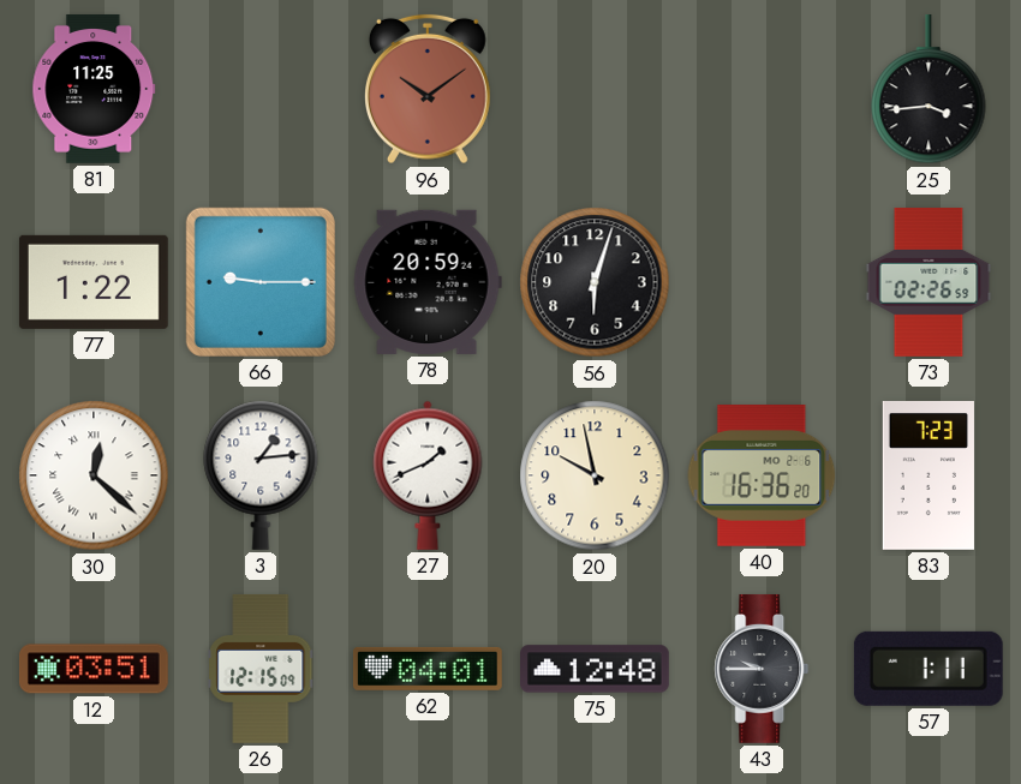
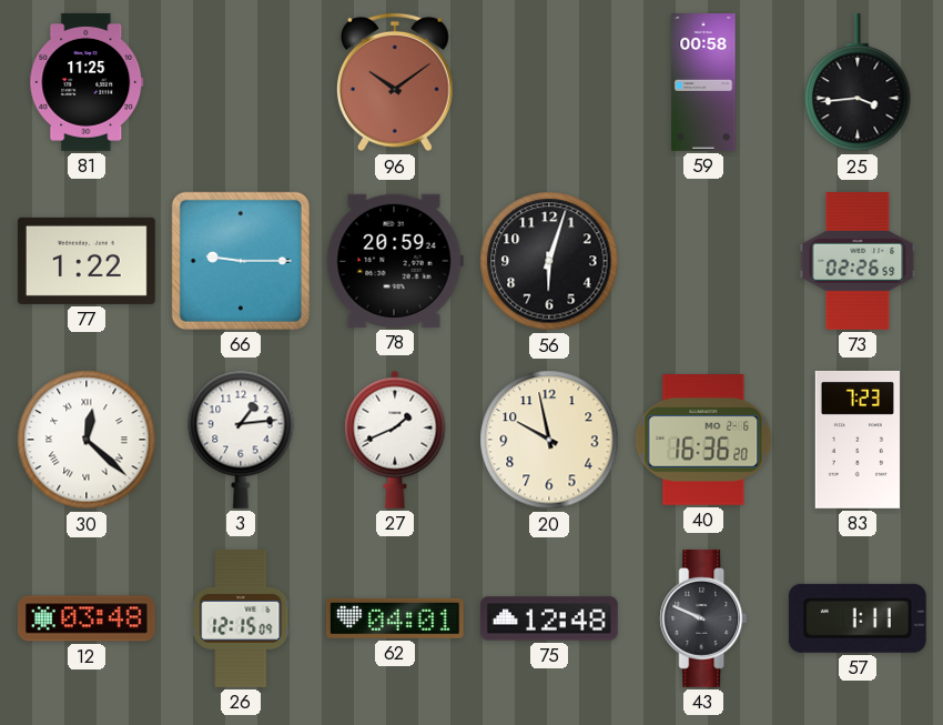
59: none -> 00:58
12: 03:51 -> 03:48
43: 9:45 -> 9:49
